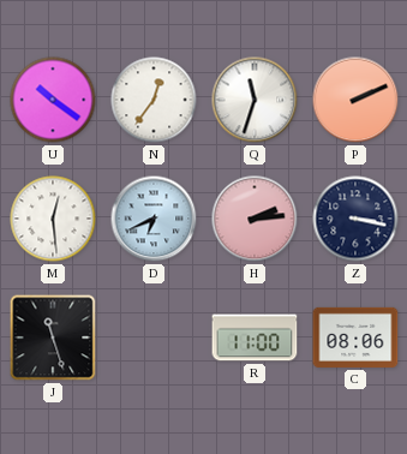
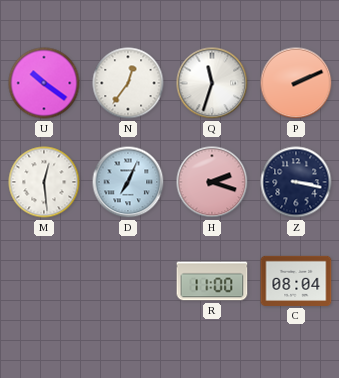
D: 6:41 -> 7:04
H: 2:14 -> 2:18
J: 11:27 -> none
C: 08:06 -> 08:04
